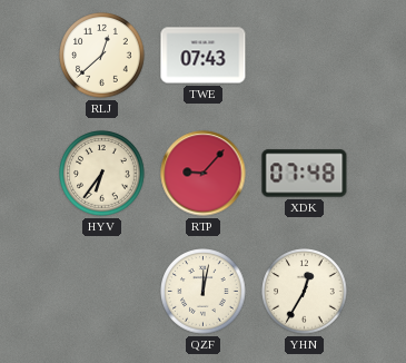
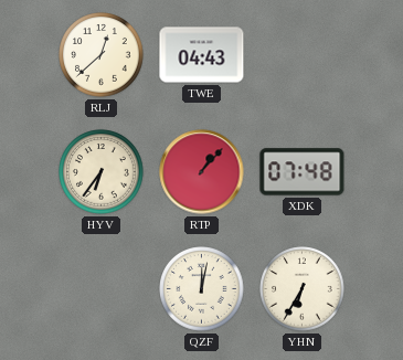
TWE: 07:43 -> 04:43
RTP: 9:07 -> 1:07
YHN: 12:35 -> 6:35
